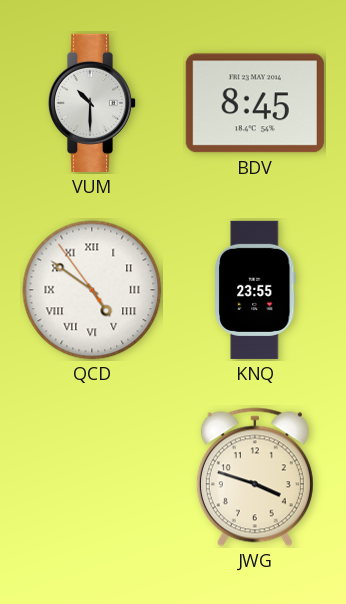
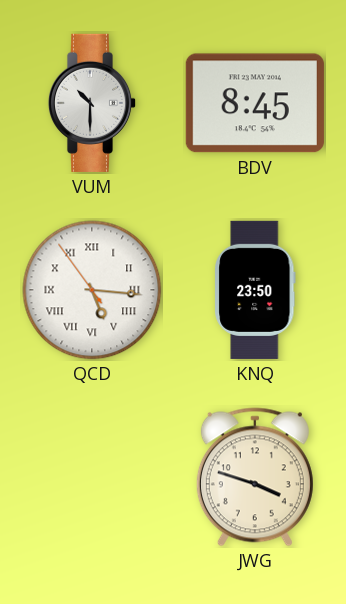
QCD: 4:50 -> 5:15
KNQ: 23:55 -> 23:50
